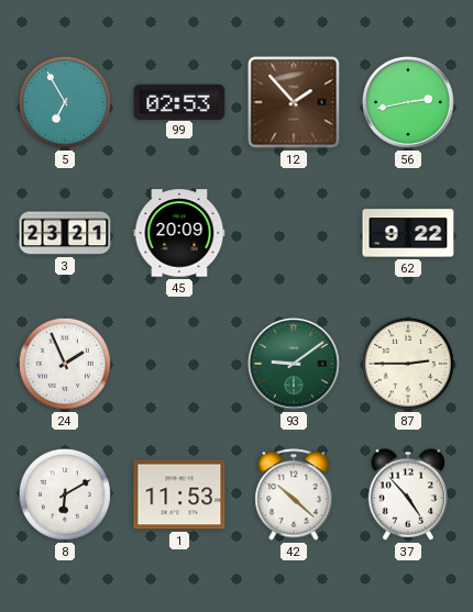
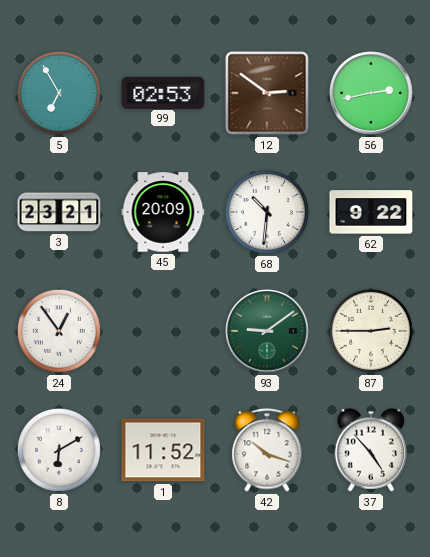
12: 1:53 -> 2:51
68: none -> 10:31
24: 1:56 -> 12:54
1: 11:53 -> 11:52
42: 10:22 -> 10:18
